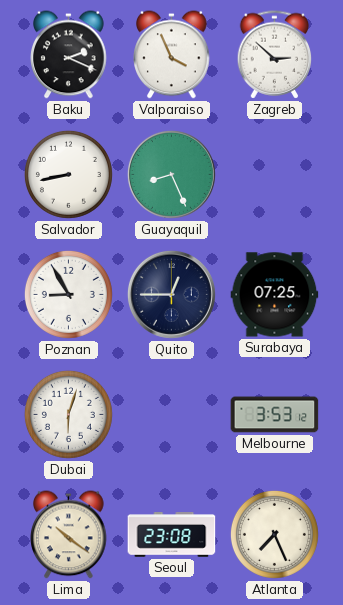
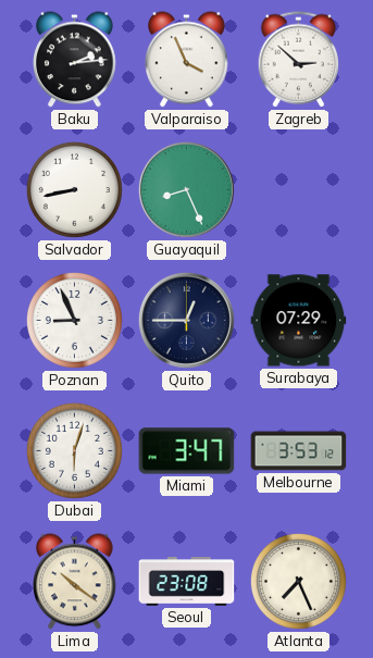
Baku: 2:19 -> 2:14
Poznan: 8:55 -> 8:56
Surabaya: 07:25 -> 07:29
Miami: none -> 3:47
